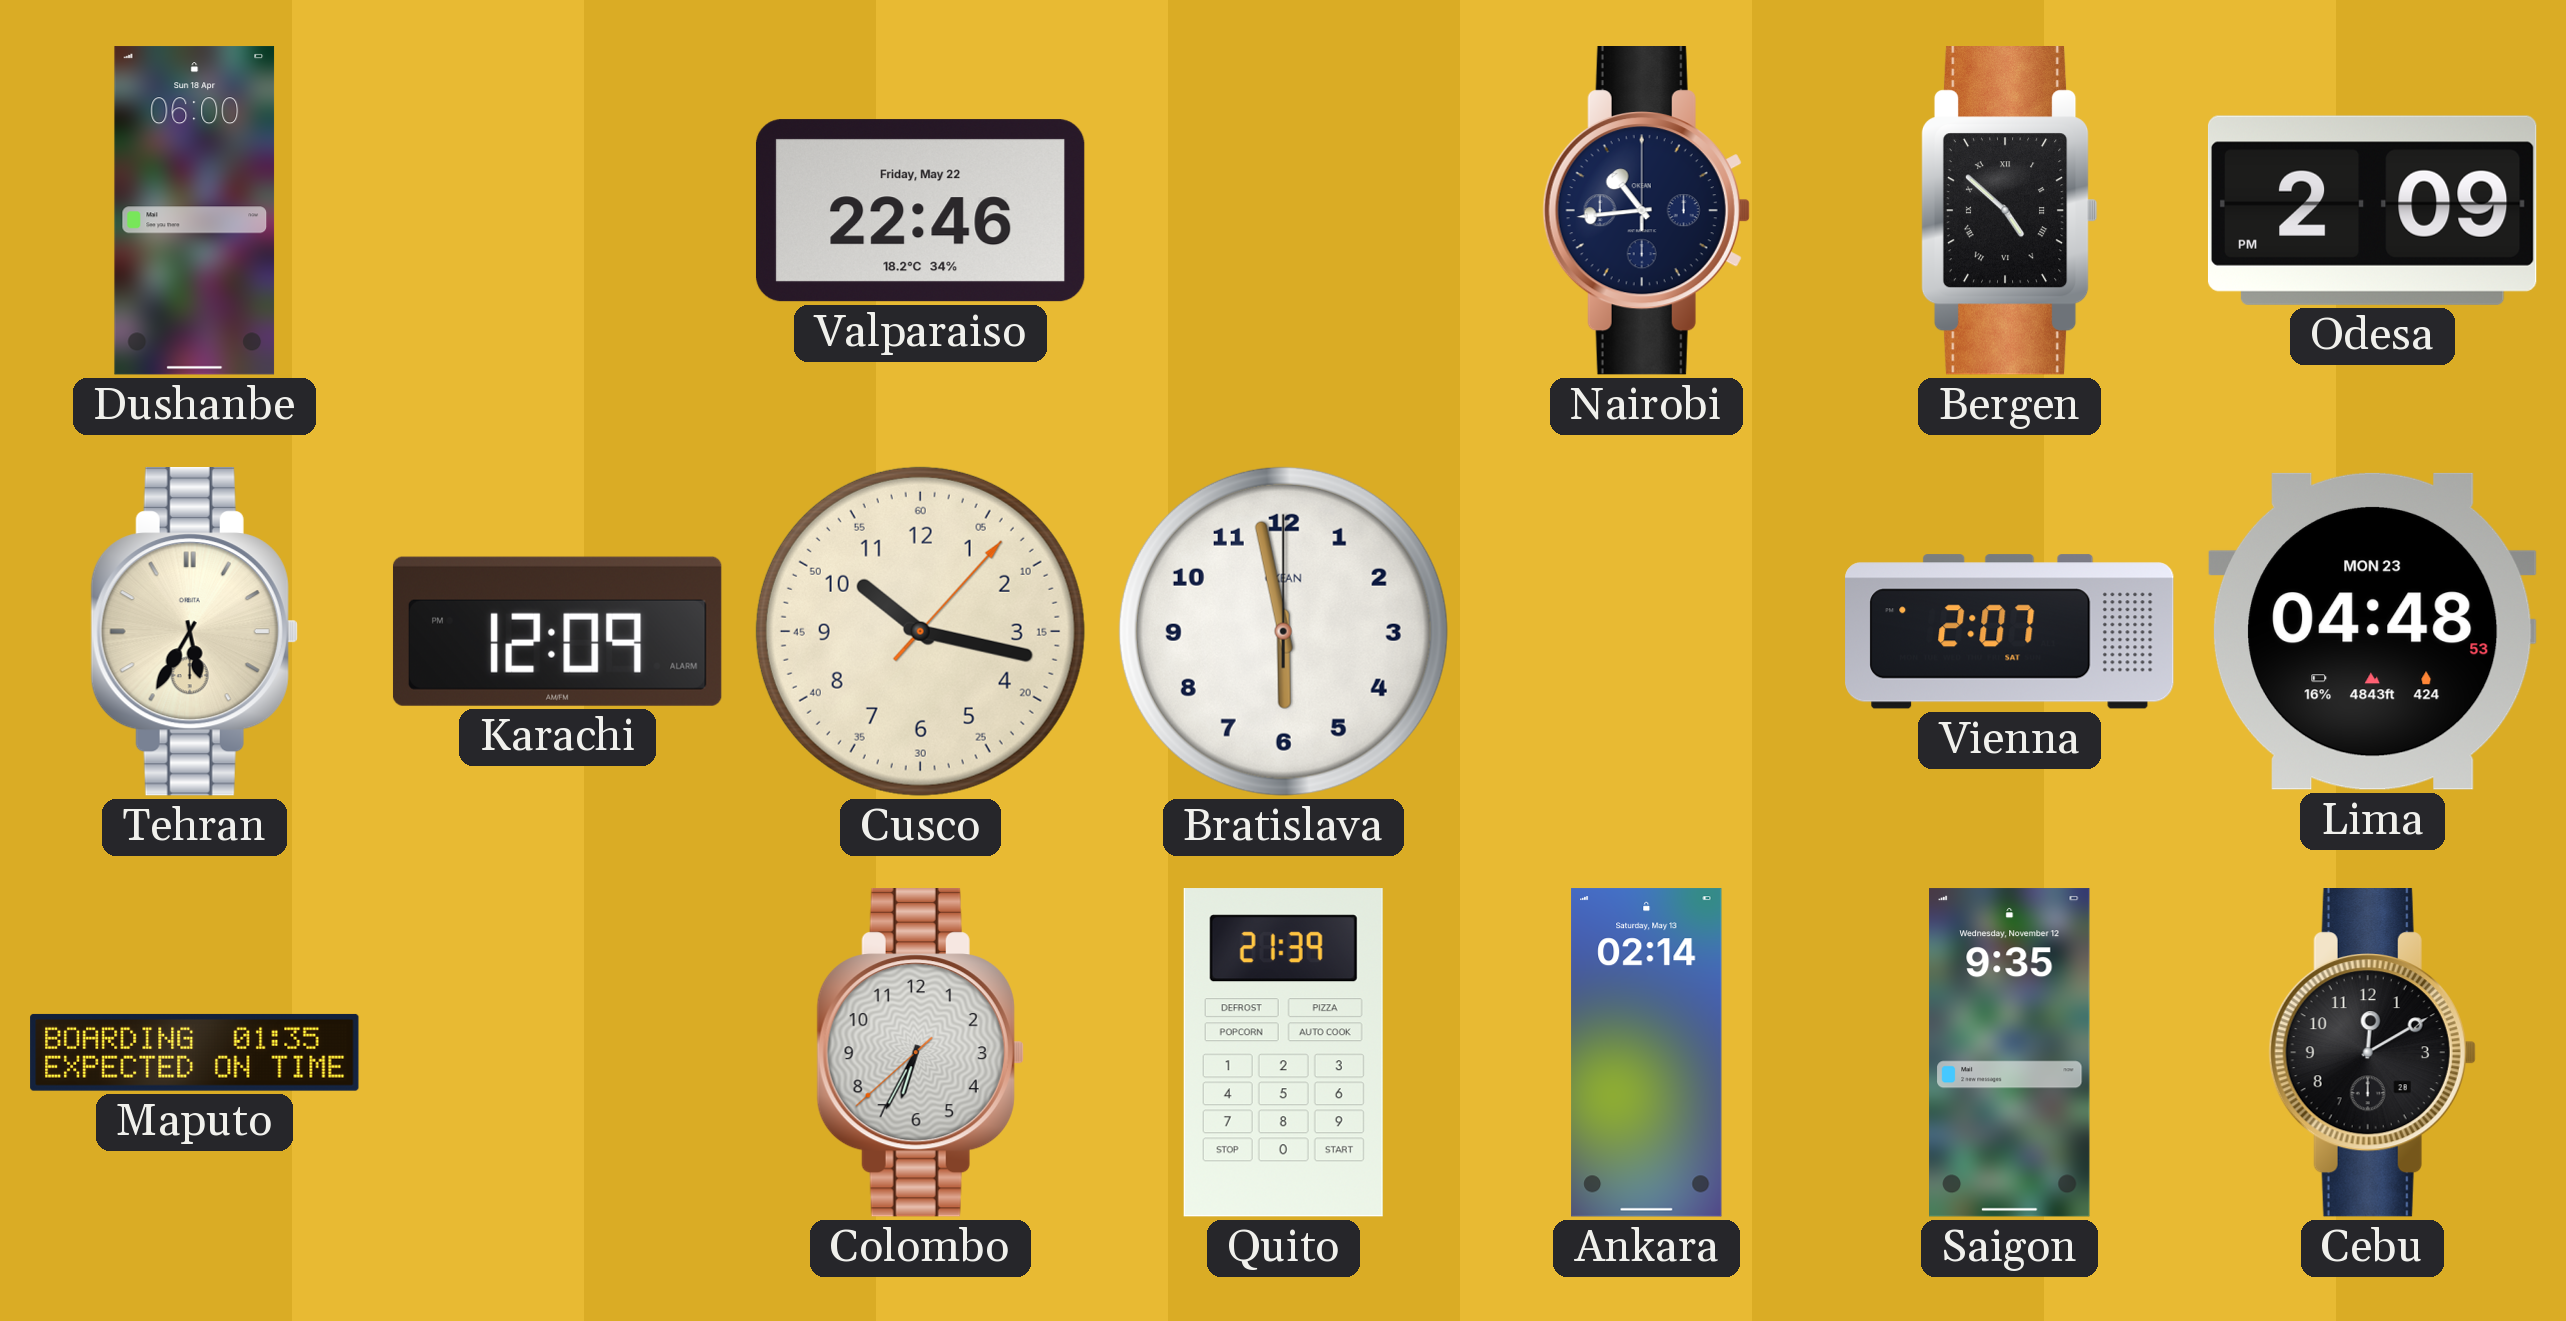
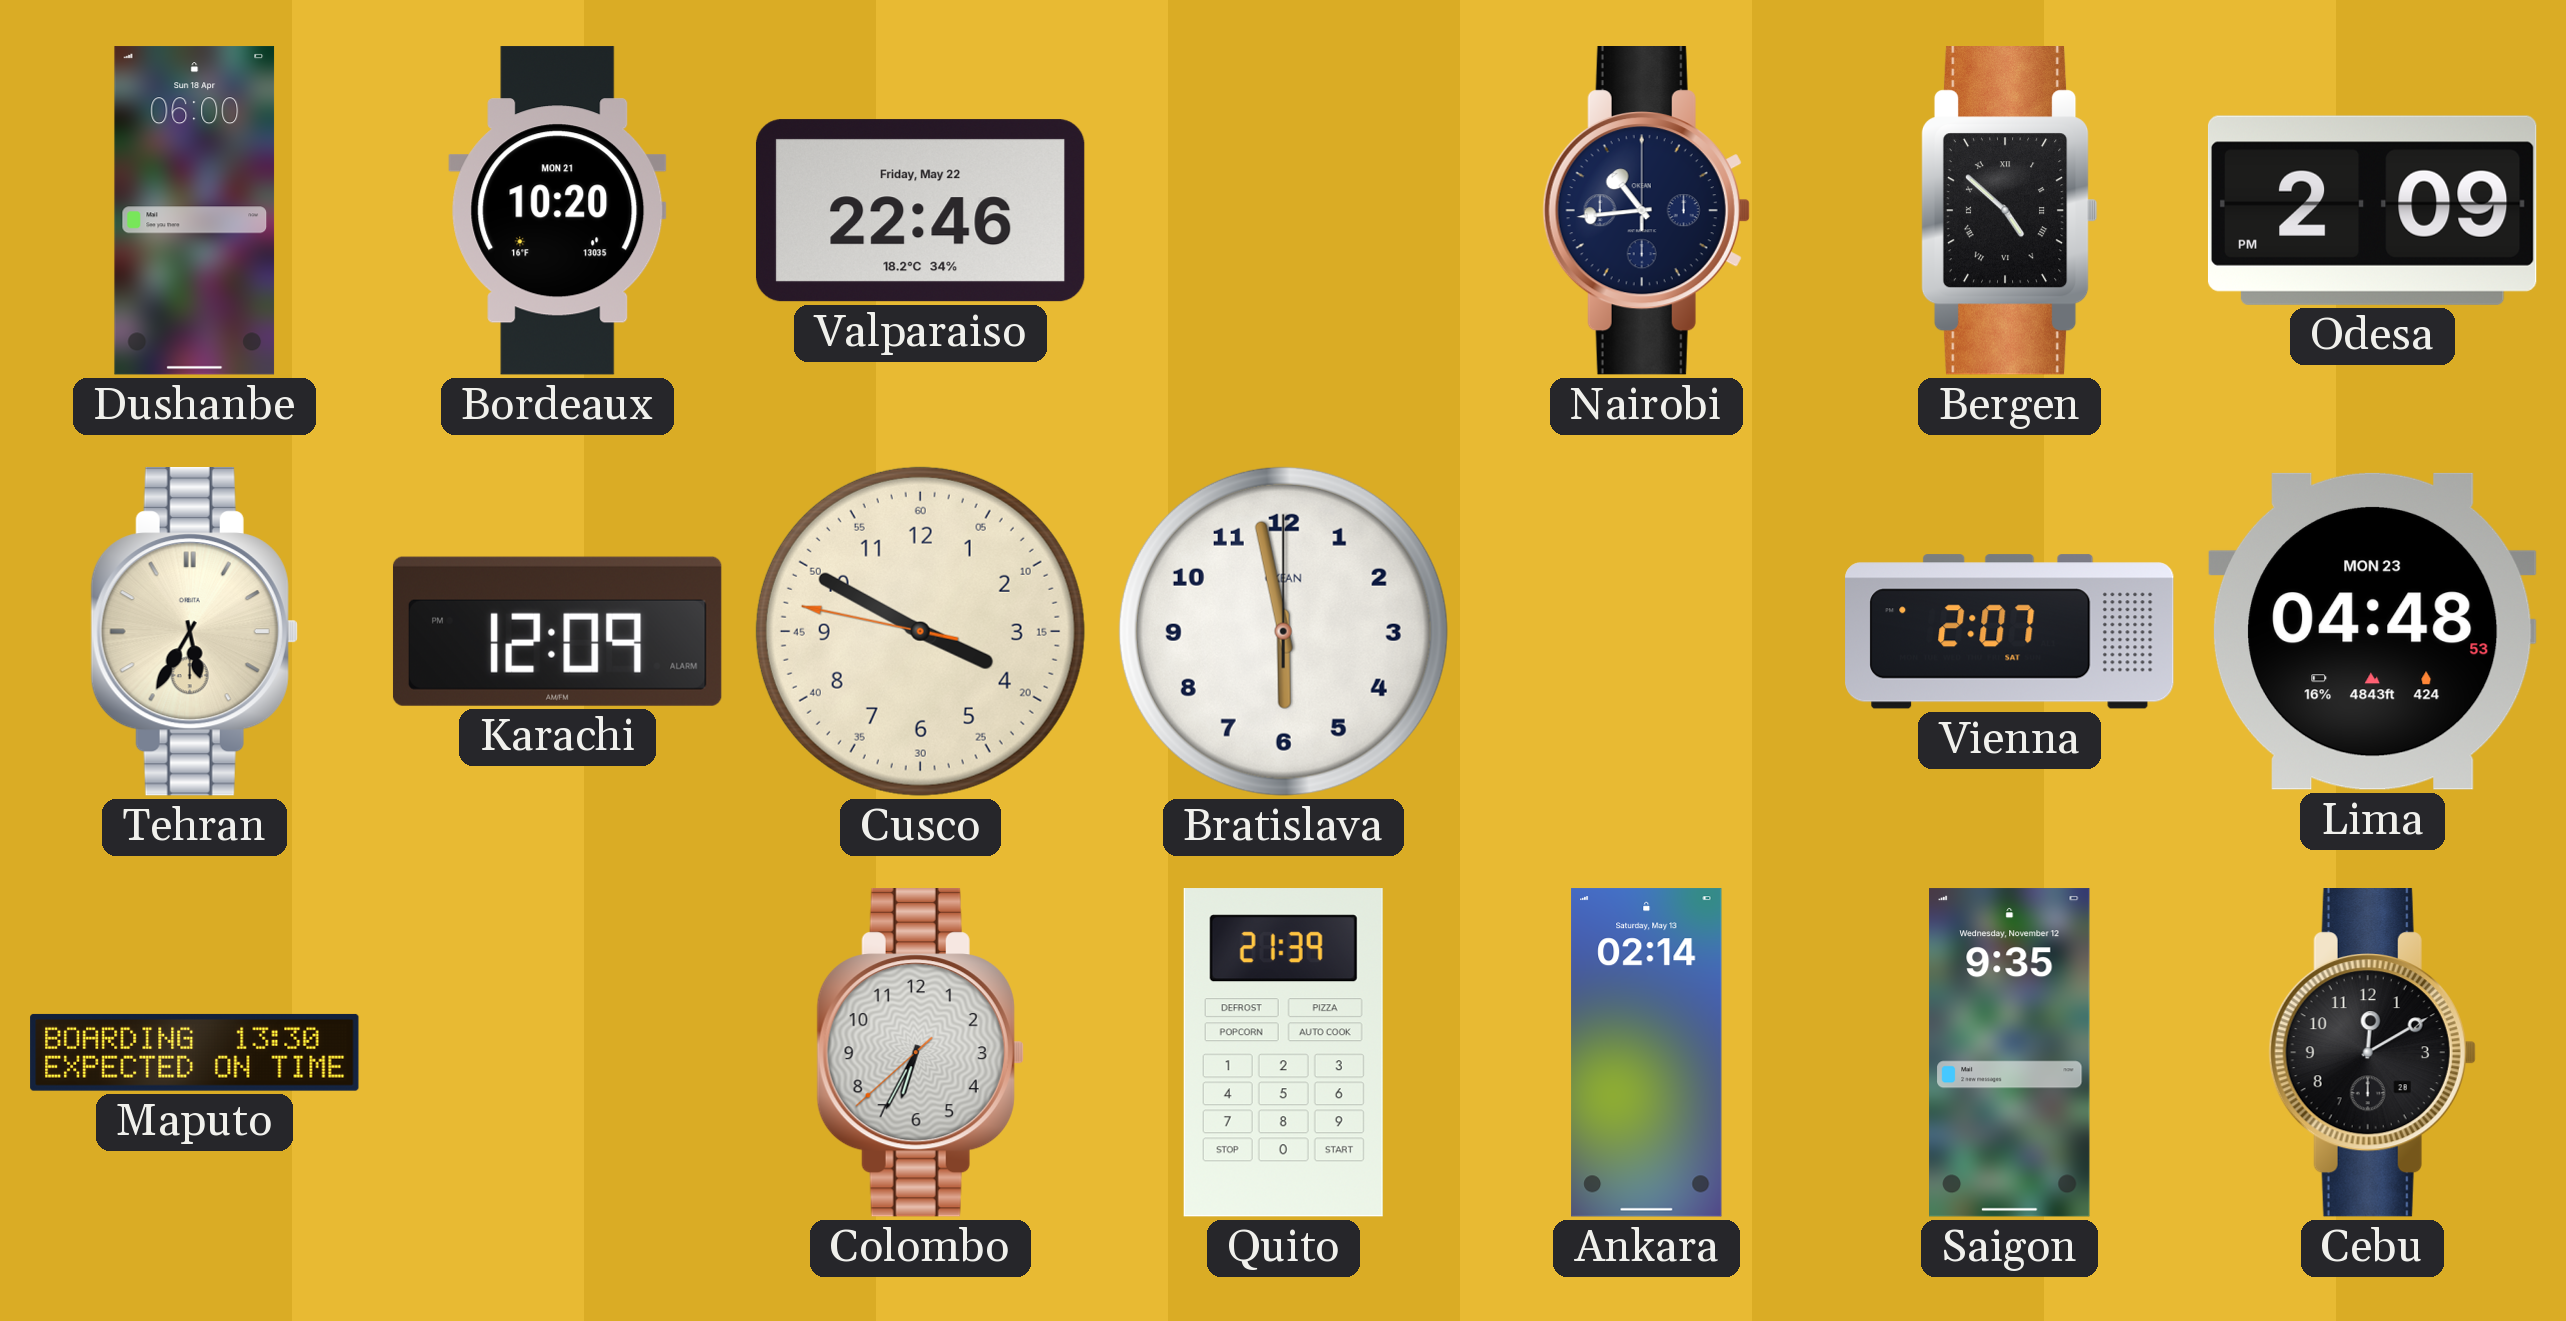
Bordeaux: none -> 10:20
Cusco: 10:17 -> 3:49
Maputo: 01:35 -> 13:30
